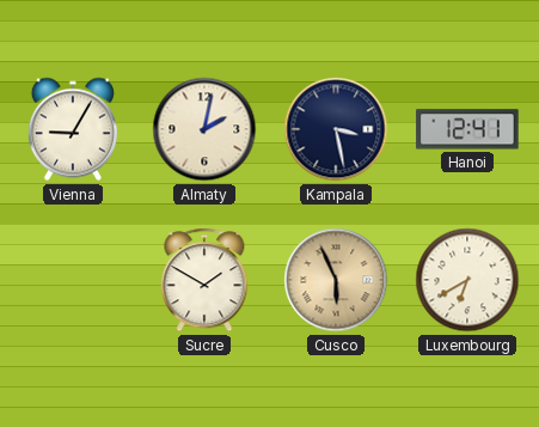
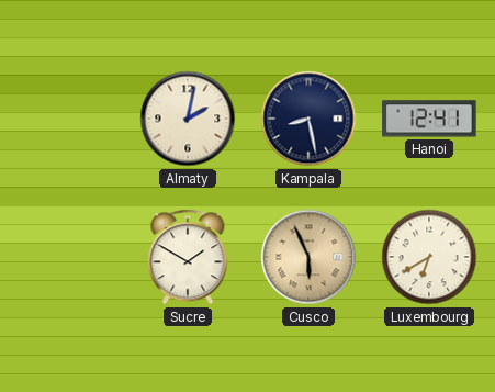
Vienna: 9:05 -> none
Kampala: 3:28 -> 8:28
